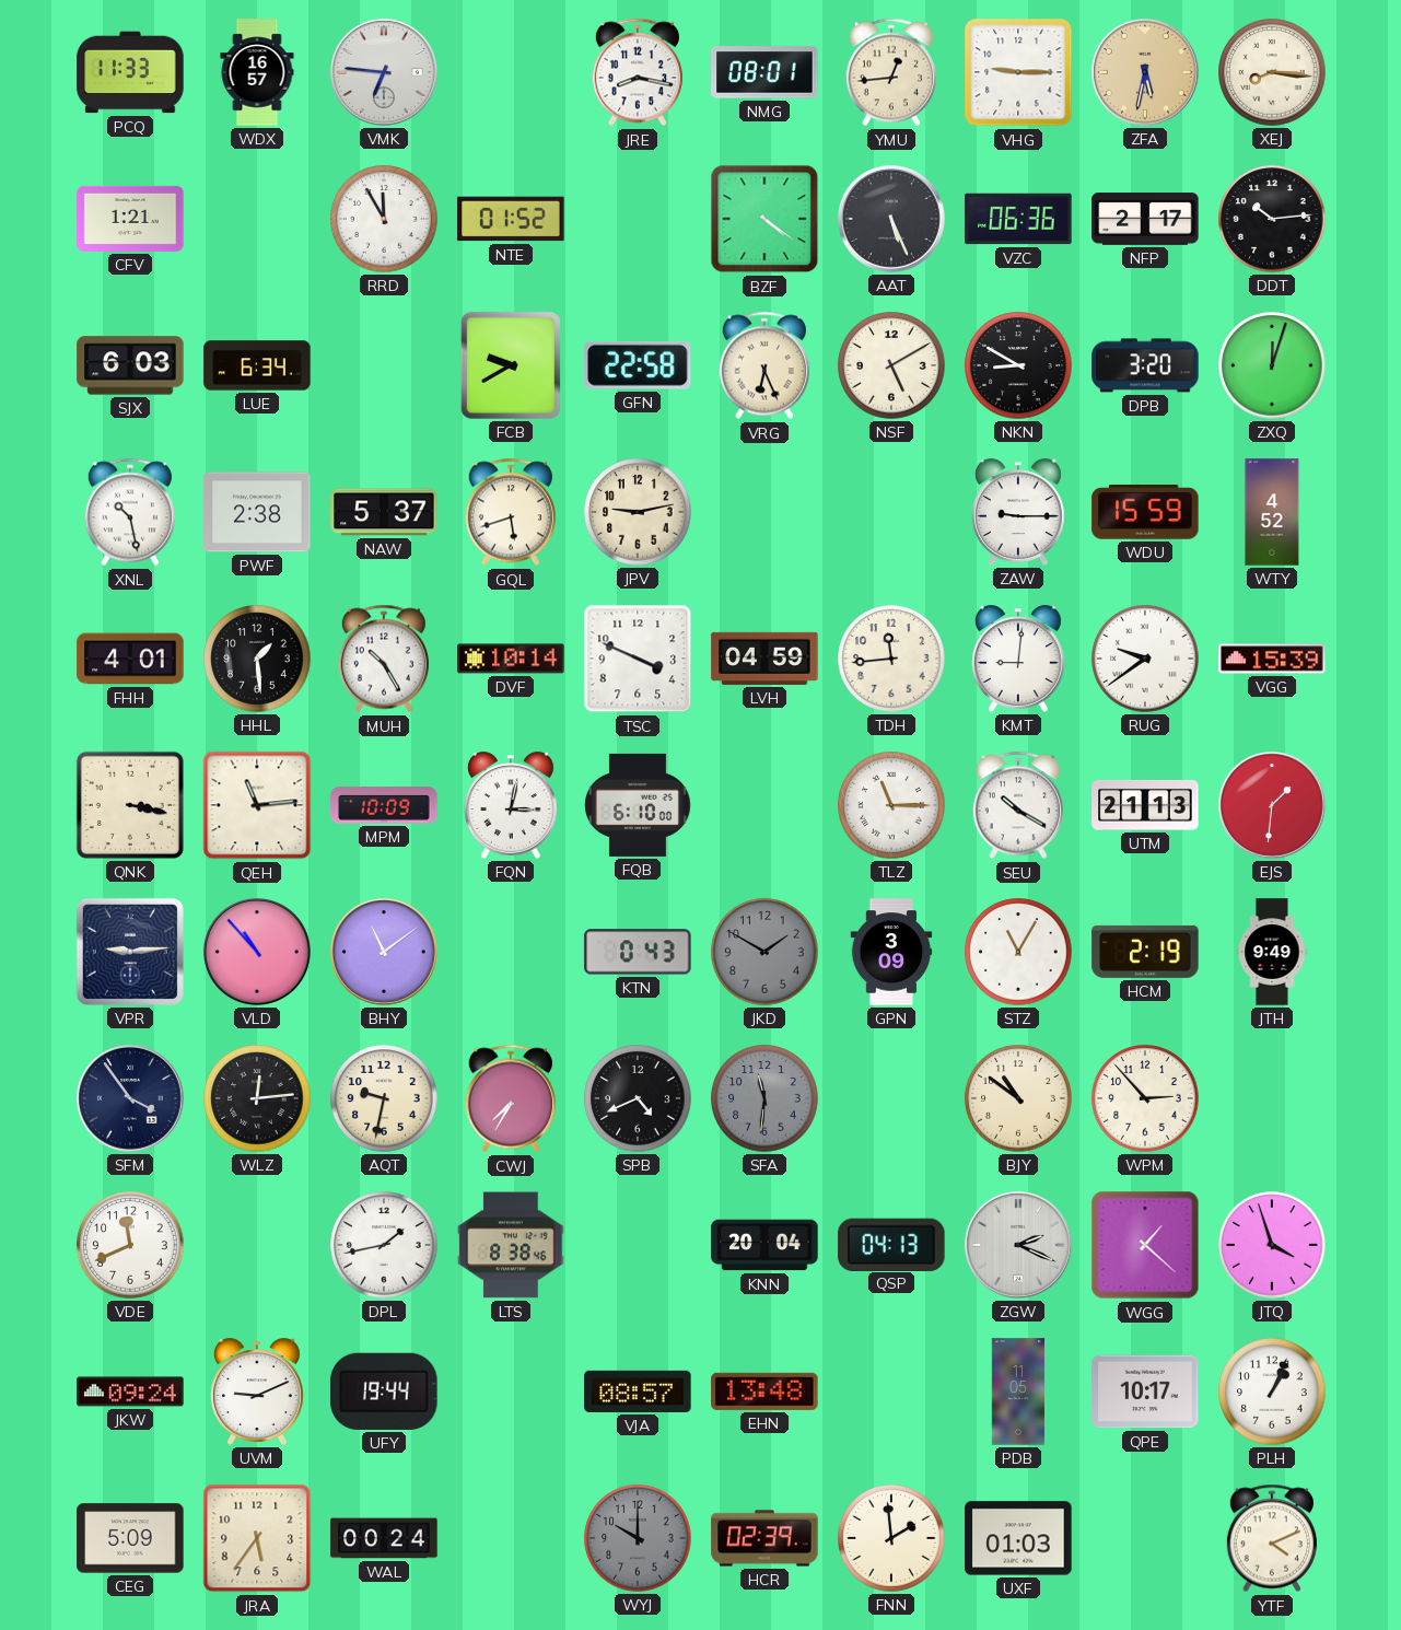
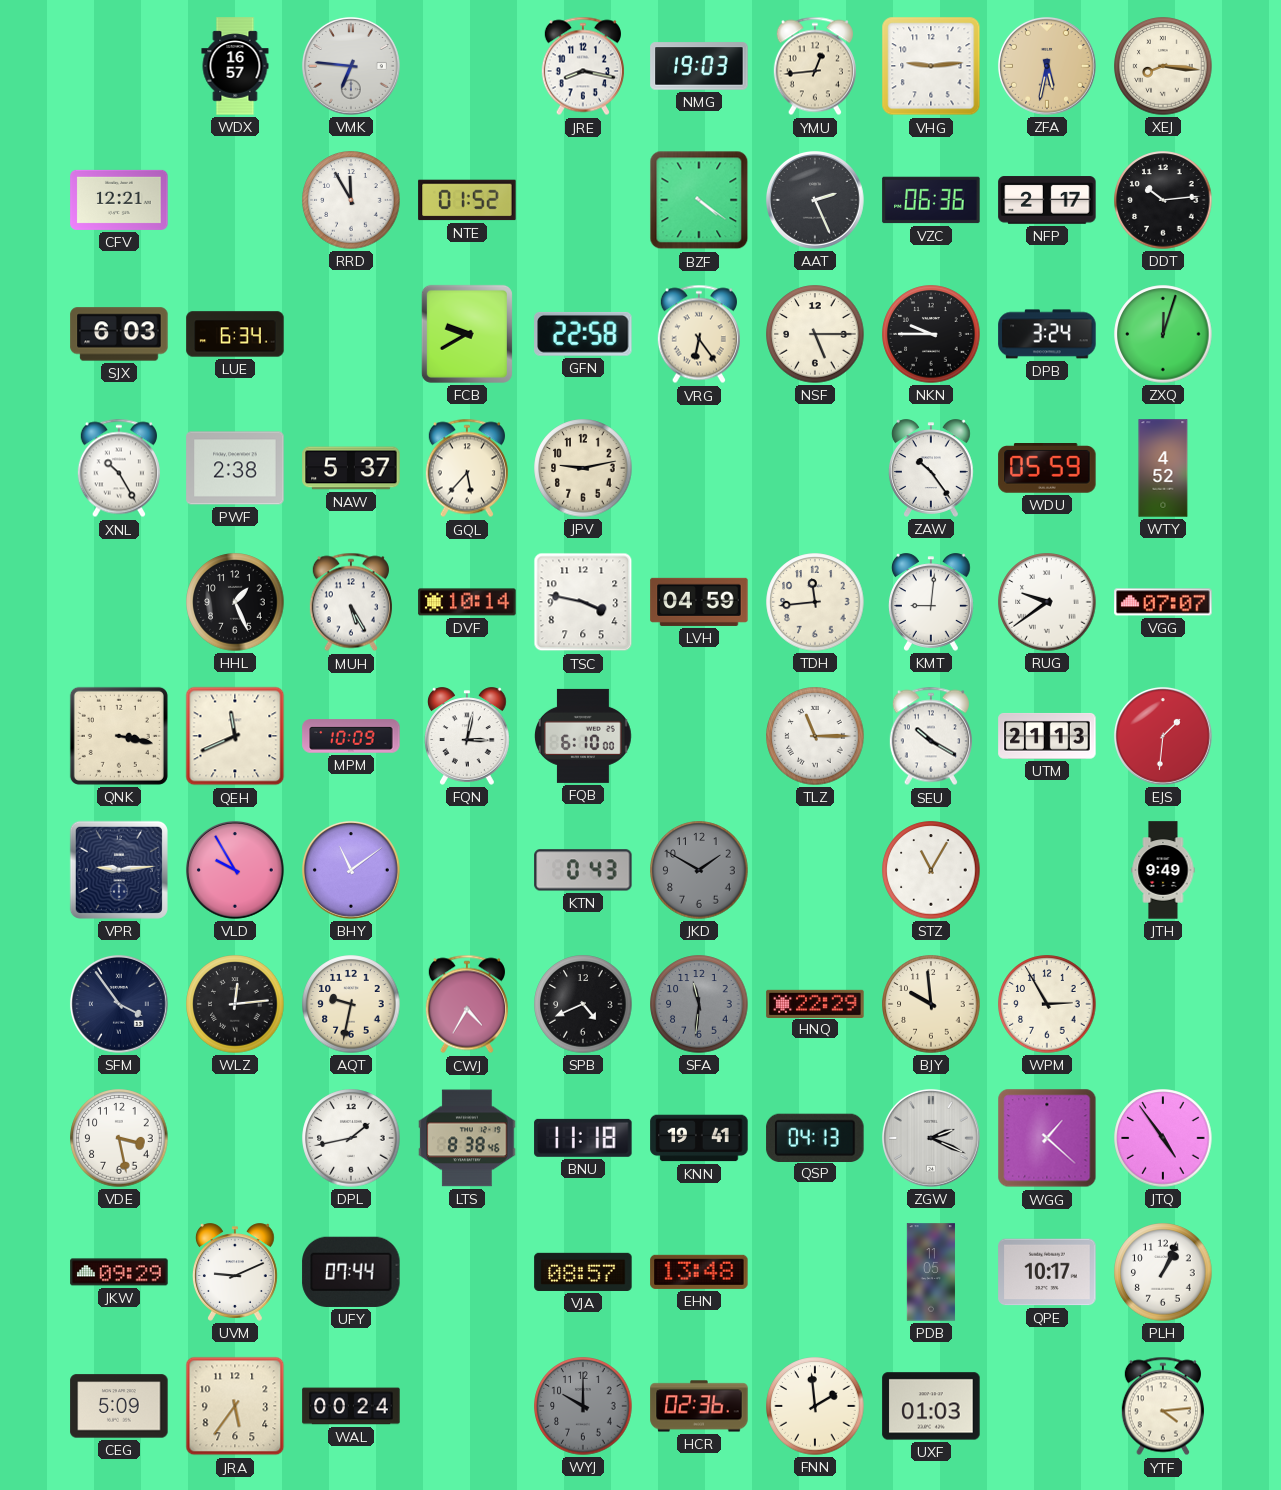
PCQ: 11:33 -> none
NMG: 08:01 -> 19:03
VHG: 9:15 -> 9:14
CFV: 1:21 -> 12:21
AAT: 5:26 -> 2:26
VRG: 6:26 -> 6:24
NSF: 5:10 -> 5:15
NKN: 8:50 -> 9:45
DPB: 3:20 -> 3:24
XNL: 10:28 -> 10:25
GQL: 5:42 -> 5:37
ZAW: 9:15 -> 10:24
WDU: 15:59 -> 05:59
FHH: 4:01 -> none
HHL: 1:29 -> 1:26
MUH: 10:25 -> 5:25
TSC: 3:49 -> 3:47
VGG: 15:39 -> 07:07
QEH: 11:14 -> 11:41
VLD: 10:53 -> 9:55
GPN: 3:09 -> none
HCM: 2:19 -> none
CWJ: 7:35 -> 4:35
HNQ: none -> 22:29
BJY: 10:51 -> 9:59
WPM: 2:53 -> 2:55
VDE: 11:41 -> 3:28
BNU: none -> 11:18
KNN: 20:04 -> 19:41
JTQ: 3:57 -> 4:54
JKW: 09:24 -> 09:29
UFY: 19:44 -> 07:44
HCR: 02:39 -> 02:36
YTF: 4:11 -> 4:14
